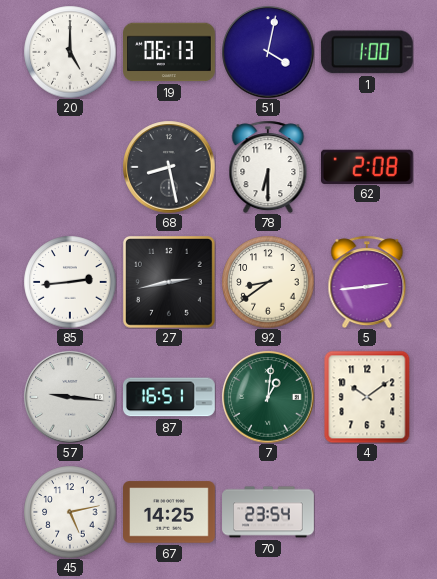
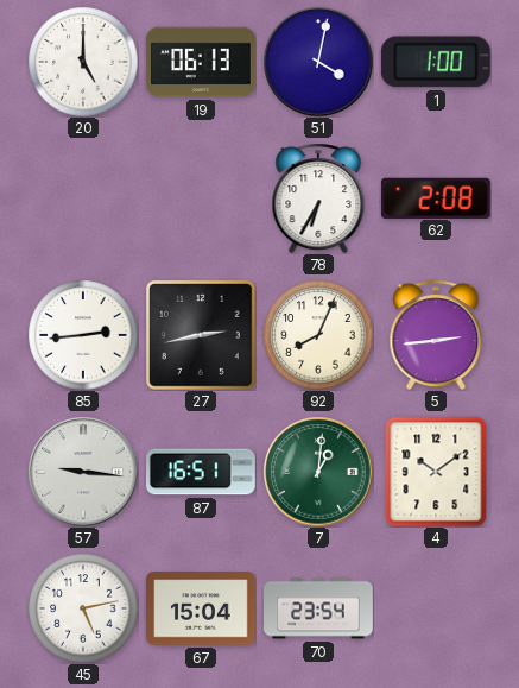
68: 8:28 -> none
78: 6:30 -> 6:35
92: 8:39 -> 8:04
67: 14:25 -> 15:04
